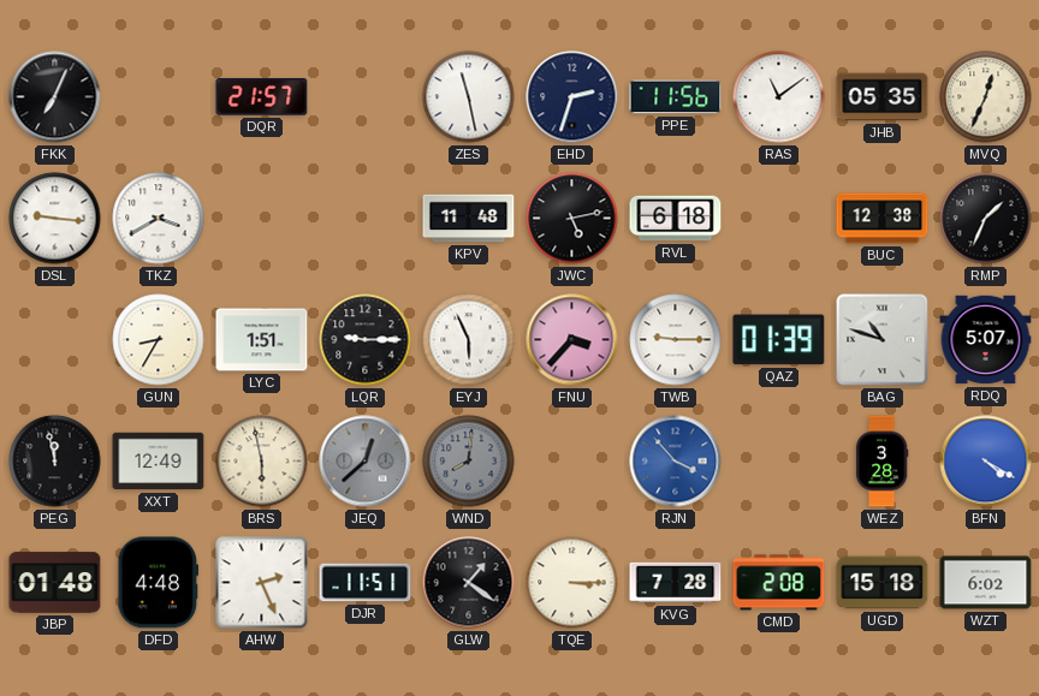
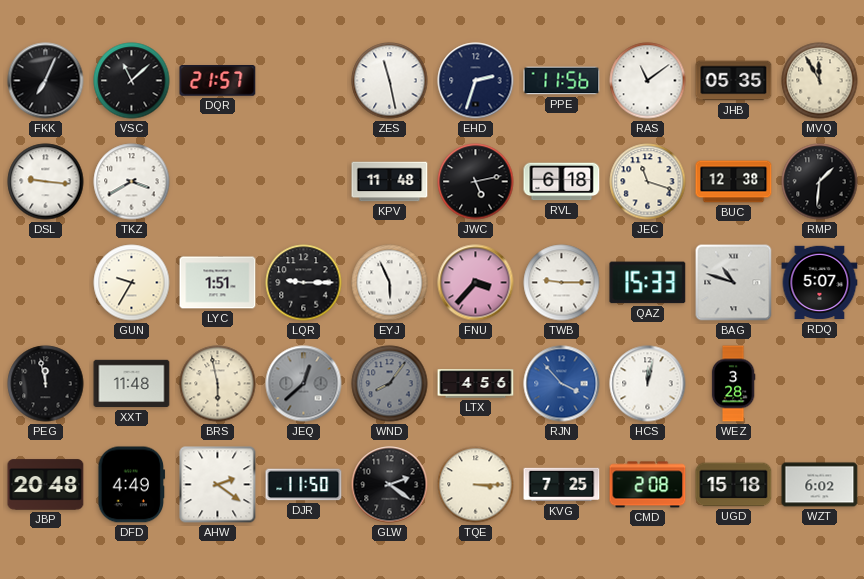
VSC: none -> 11:08
MVQ: 12:34 -> 11:55
JEC: none -> 11:18
RMP: 1:34 -> 1:31
GUN: 8:35 -> 9:35
QAZ: 01:39 -> 15:33
XXT: 12:49 -> 11:48
WND: 8:01 -> 8:06
LTX: none -> 4:56
HCS: none -> 12:02
BFN: 4:20 -> none
JBP: 01:48 -> 20:48
DFD: 4:48 -> 4:49
AHW: 2:26 -> 2:21
DJR: 11:51 -> 11:50
GLW: 1:21 -> 2:21
KVG: 7:28 -> 7:25
